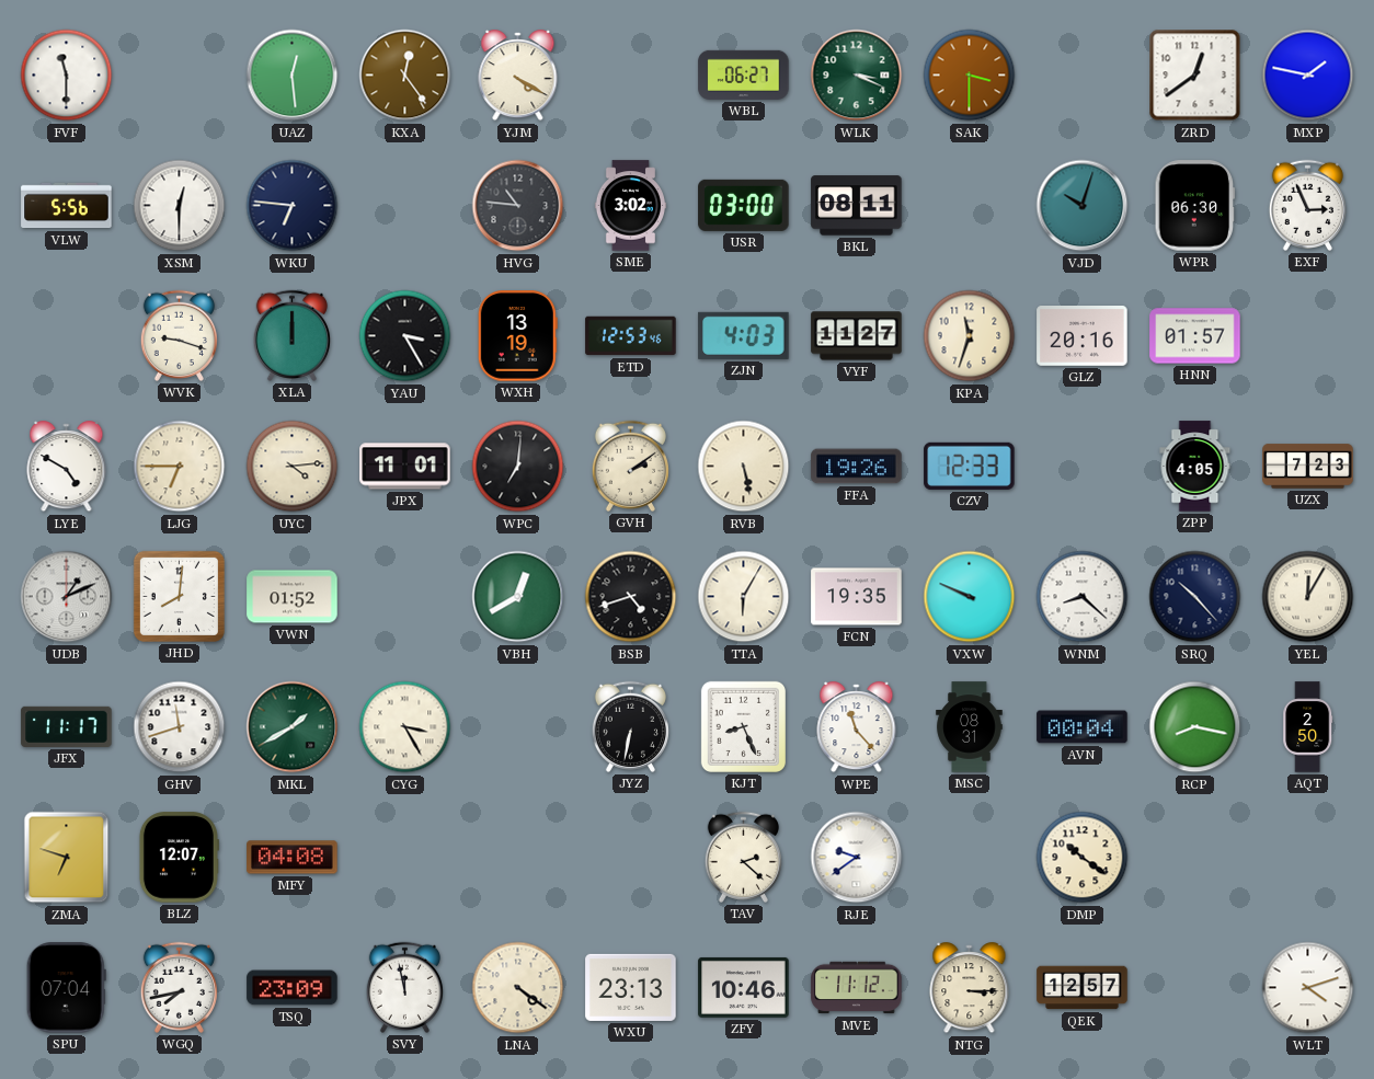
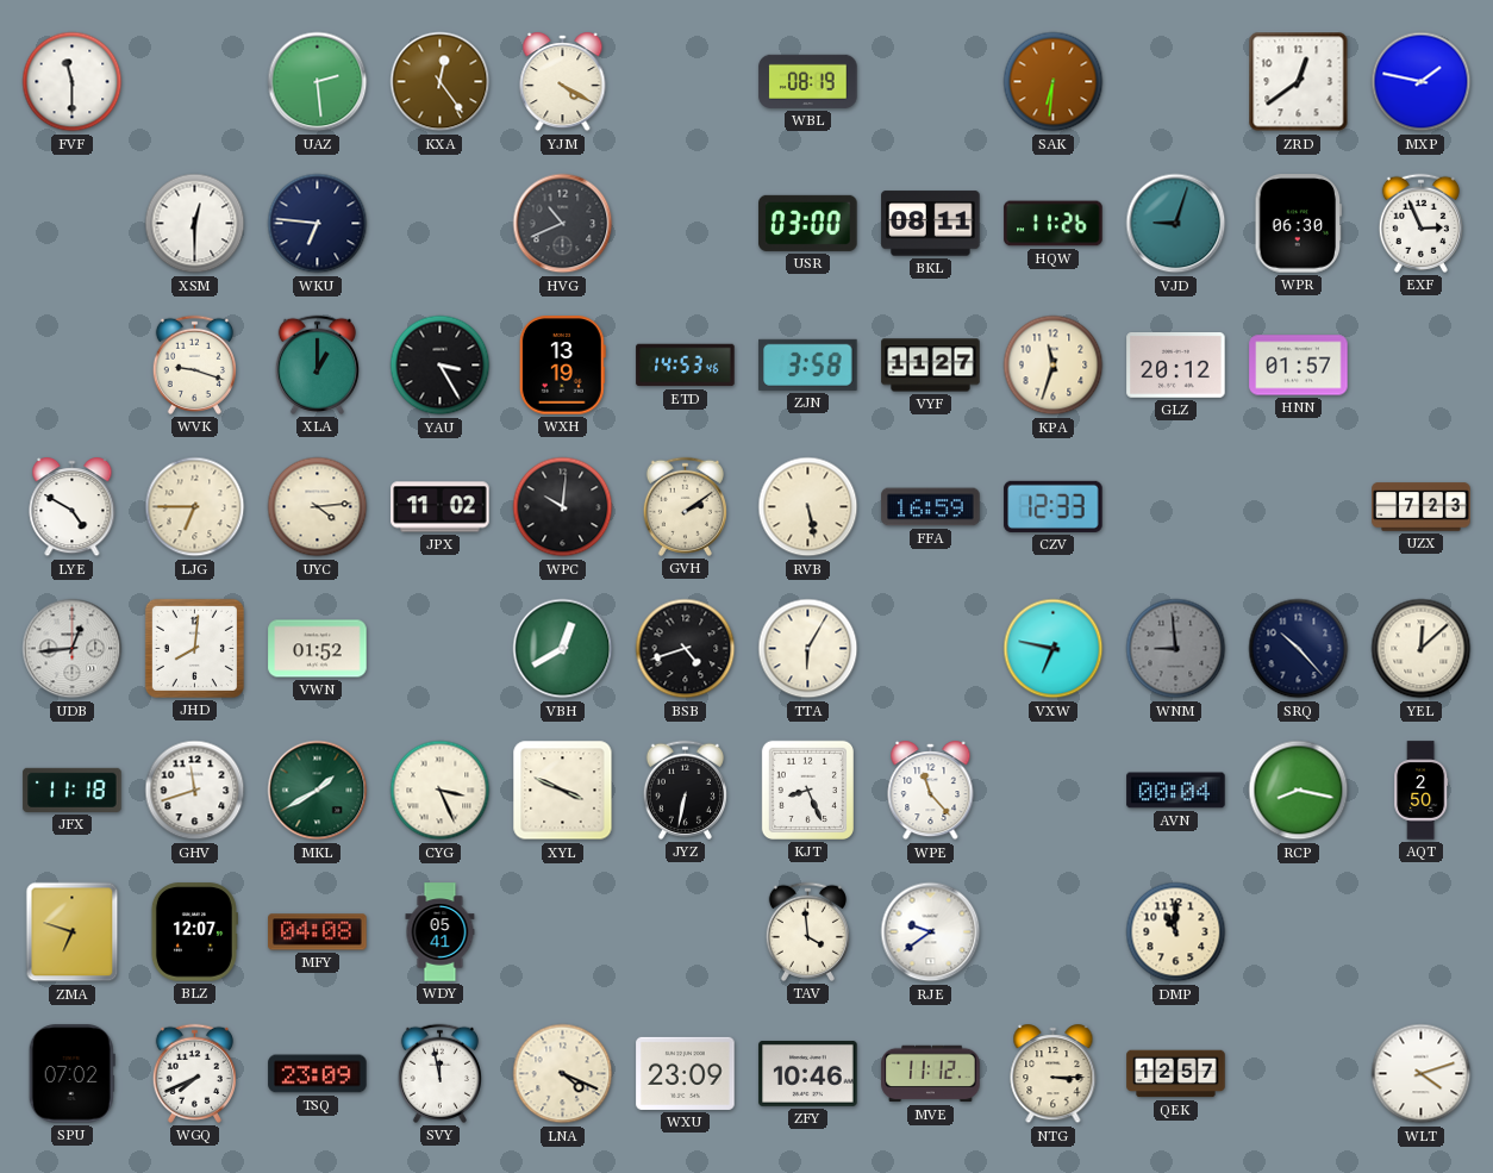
UAZ: 12:29 -> 2:29
WBL: 06:27 -> 08:19
WLK: 3:19 -> none
SAK: 3:30 -> 6:31
VLW: 5:56 -> none
HVG: 10:46 -> 10:41
SME: 3:02 -> none
HQW: none -> 11:26
VJD: 10:03 -> 9:03
XLA: 12:00 -> 1:00
ETD: 12:53 -> 14:53
ZJN: 4:03 -> 3:58
GLZ: 20:16 -> 20:12
JPX: 11:01 -> 11:02
WPC: 7:01 -> 10:01
FFA: 19:26 -> 16:59
ZPP: 4:05 -> none
UDB: 1:11 -> 12:44
FCN: 19:35 -> none
VXW: 9:49 -> 6:47
WNM: 8:22 -> 8:59
WNM dial: white -> grey
YEL: 12:05 -> 12:08
JFX: 11:17 -> 11:18
CYG: 3:25 -> 3:26
XYL: none -> 3:49
MSC: 08:31 -> none
WDY: none -> 05:41
TAV: 2:22 -> 3:59
DMP: 10:21 -> 11:00
SPU: 07:04 -> 07:02
WGQ: 7:43 -> 7:41
LNA: 4:21 -> 4:19
WXU: 23:13 -> 23:09
